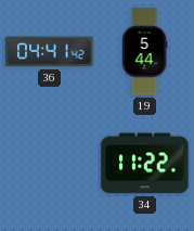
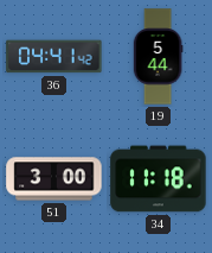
51: none -> 3:00
34: 11:22 -> 11:18
